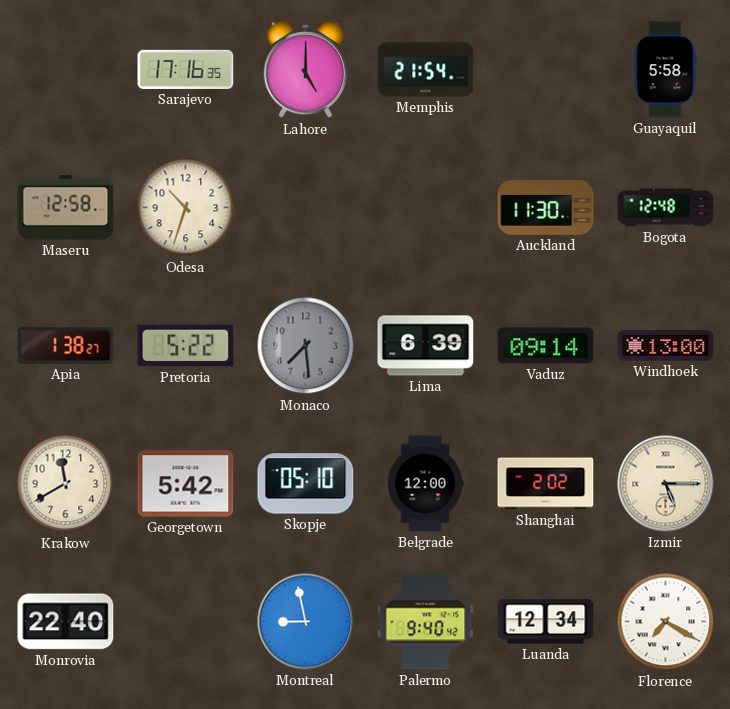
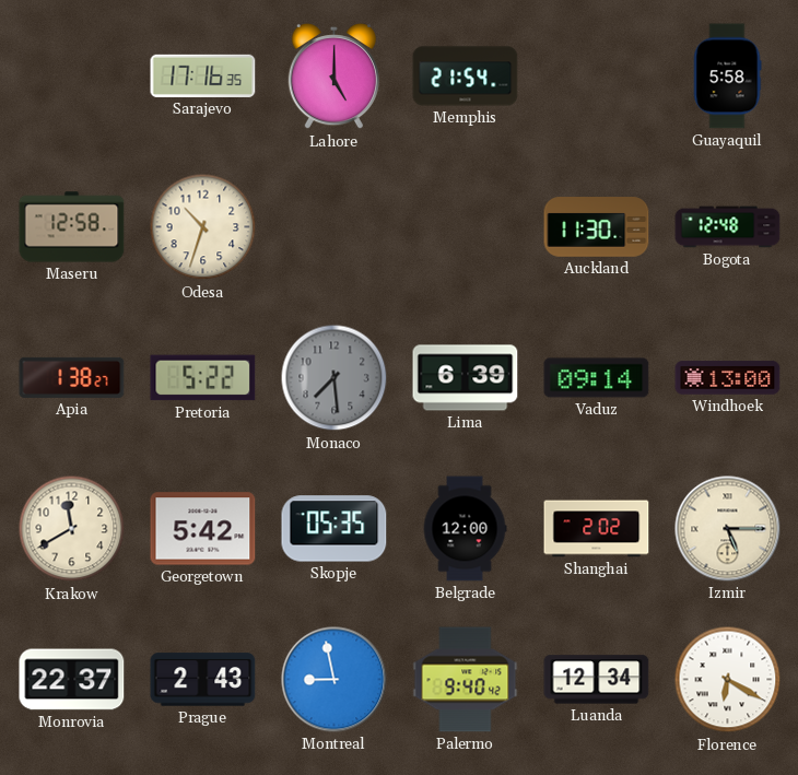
Skopje: 05:10 -> 05:35
Monrovia: 22:40 -> 22:37
Prague: none -> 2:43
Florence: 7:20 -> 6:20
